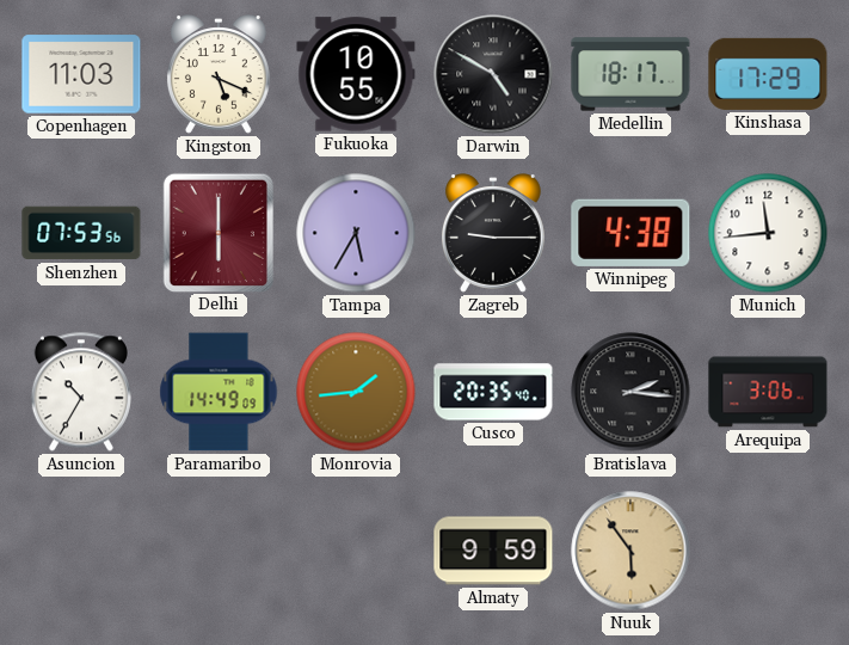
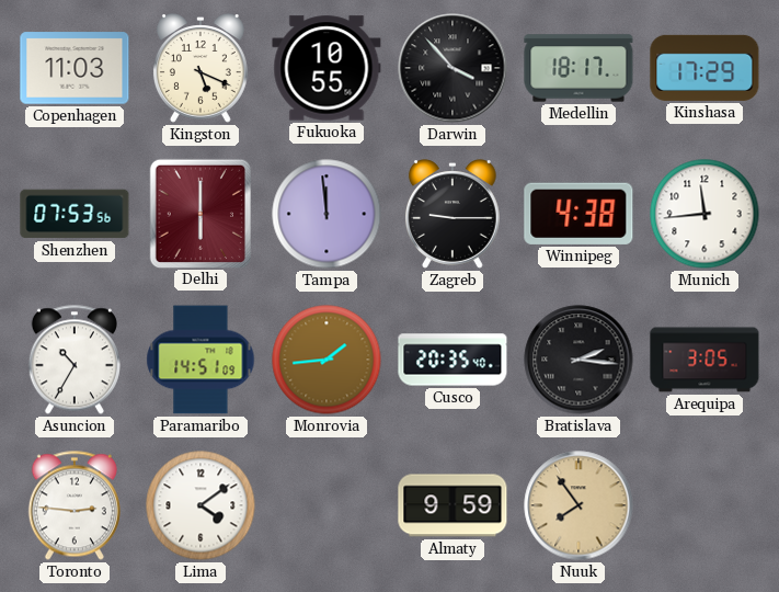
Darwin: 4:50 -> 3:53
Tampa: 5:35 -> 11:59
Paramaribo: 14:49 -> 14:51
Arequipa: 3:06 -> 3:05
Toronto: none -> 2:46
Lima: none -> 4:09
Nuuk: 5:54 -> 7:54
